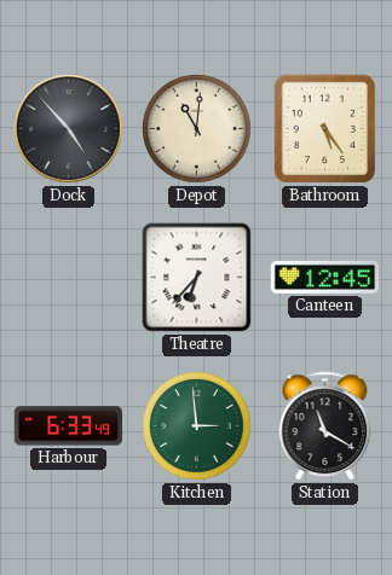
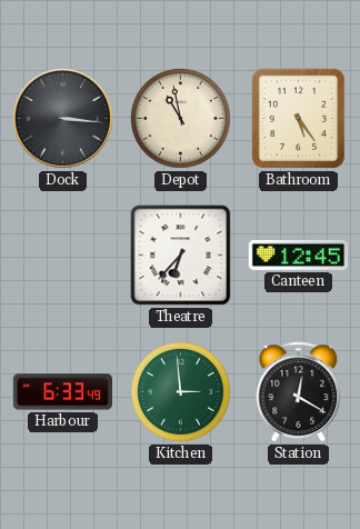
Dock: 4:53 -> 3:16
Depot: 11:01 -> 10:58
Station: 11:20 -> 12:20
